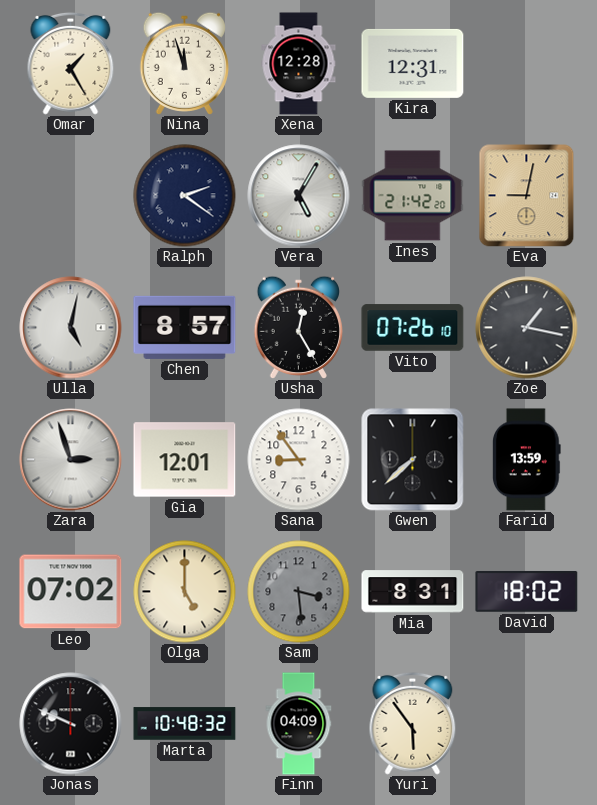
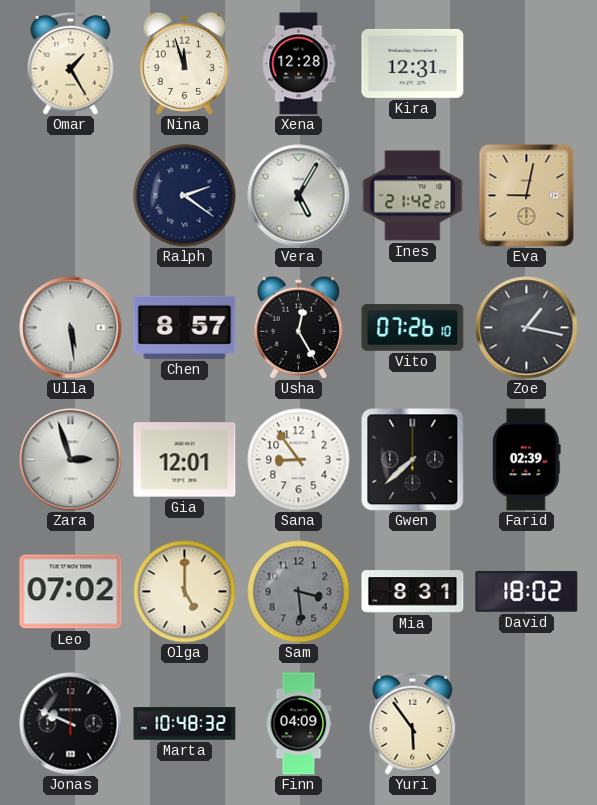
Ulla: 5:02 -> 5:29
Farid: 13:59 -> 02:39
